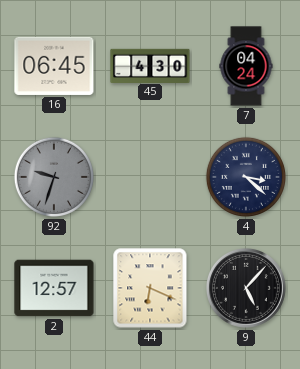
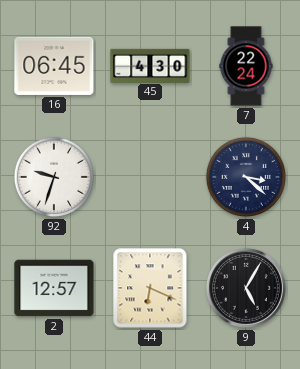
7: 04:24 -> 22:24
92 dial: grey -> white
9: 5:07 -> 5:05
